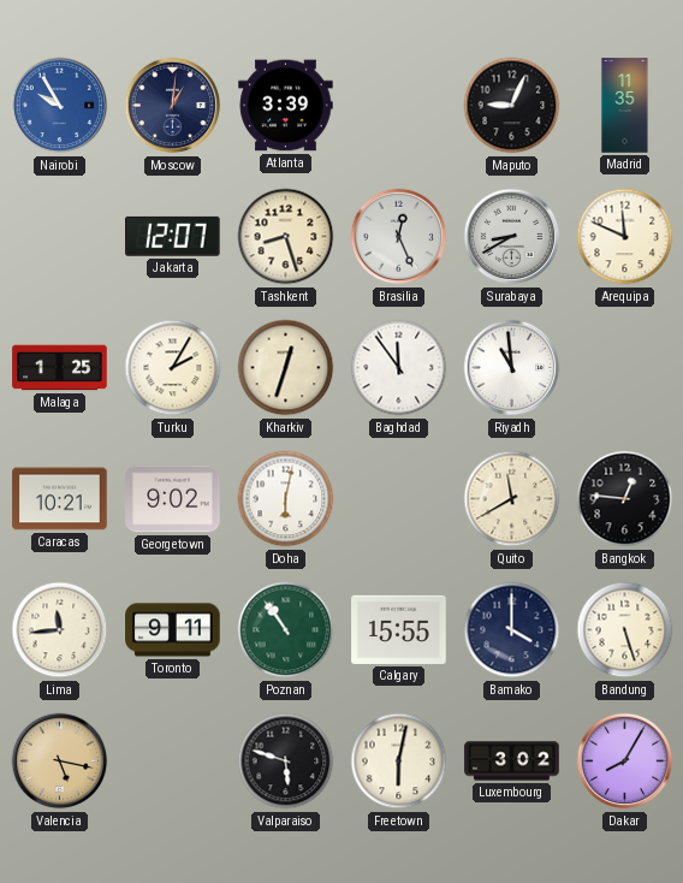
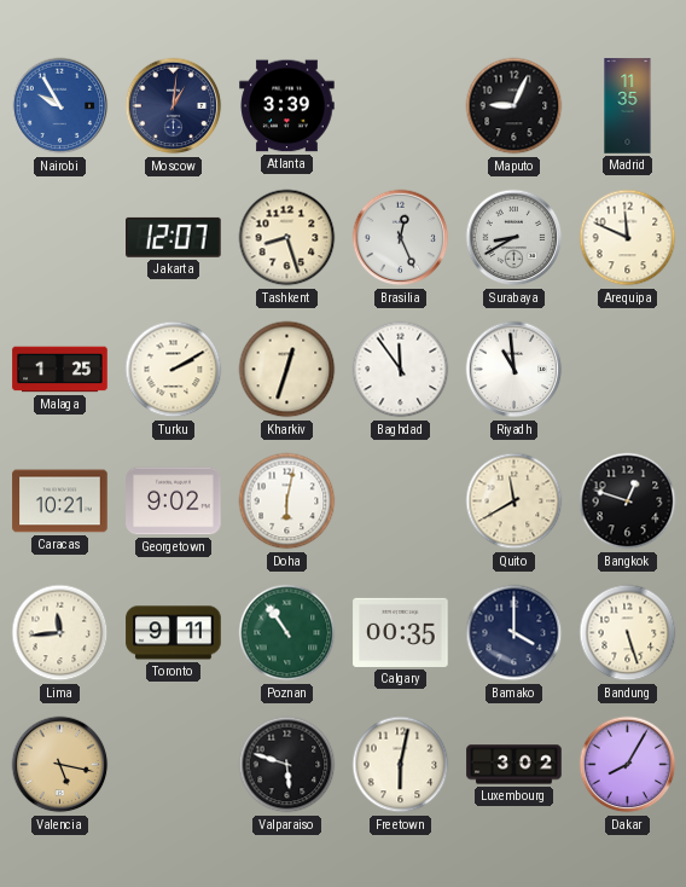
Turku: 2:05 -> 2:10
Bangkok: 12:46 -> 12:48
Calgary: 15:55 -> 00:35
